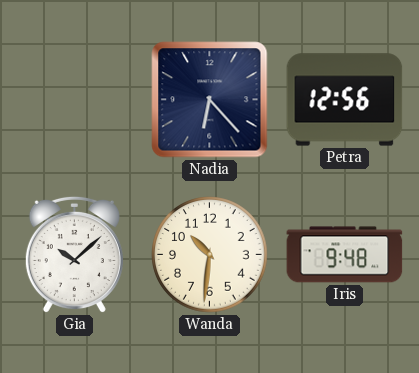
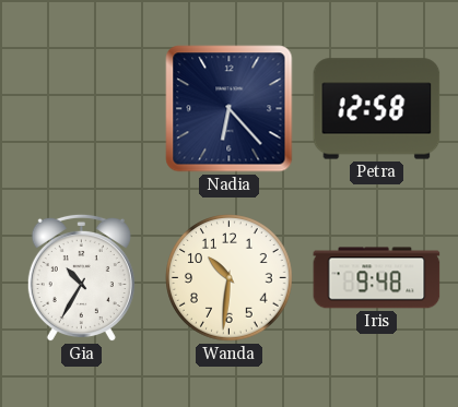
Petra: 12:56 -> 12:58
Gia: 10:08 -> 10:35
